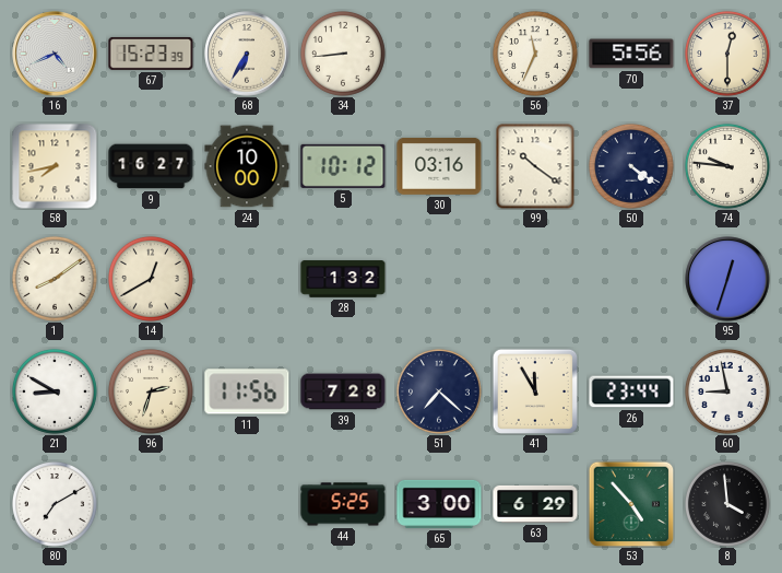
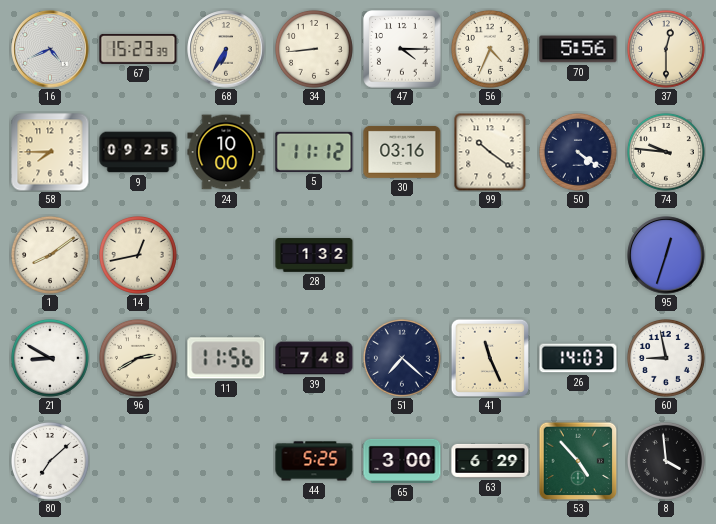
47: none -> 4:15
56: 11:34 -> 4:34
58: 7:43 -> 7:45
9: 16:27 -> 09:25
5: 10:12 -> 11:12
14: 12:40 -> 12:43
96: 2:33 -> 2:40
39: 7:28 -> 7:48
41: 11:55 -> 11:26
26: 23:44 -> 14:03
80: 7:10 -> 7:08
